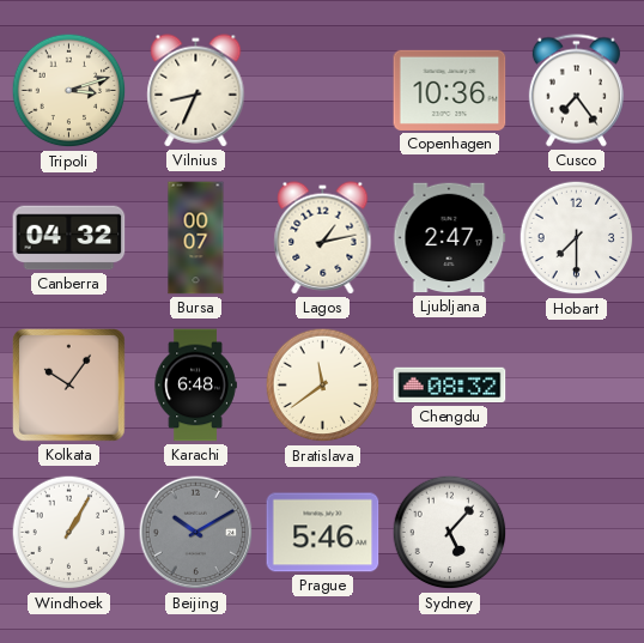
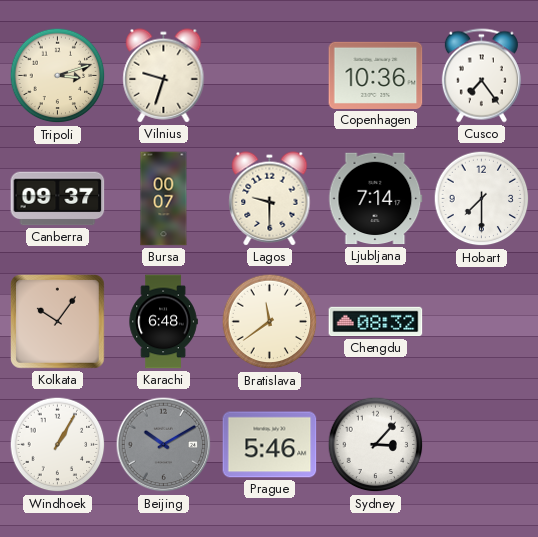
Vilnius: 8:34 -> 9:33
Canberra: 04:32 -> 09:37
Lagos: 1:13 -> 9:30
Ljubljana: 2:47 -> 7:14
Sydney: 5:07 -> 3:07
